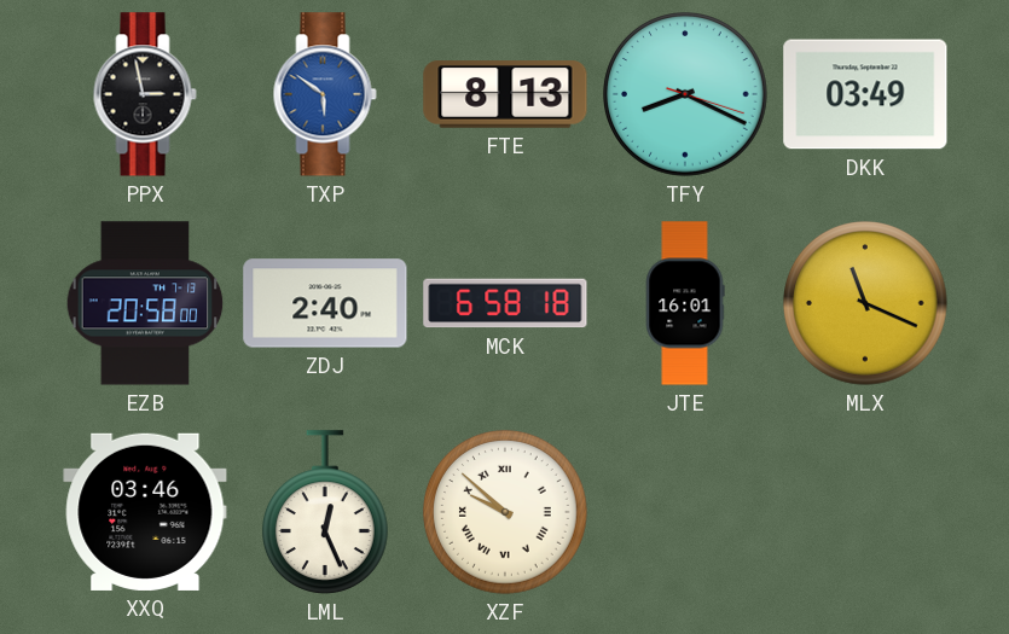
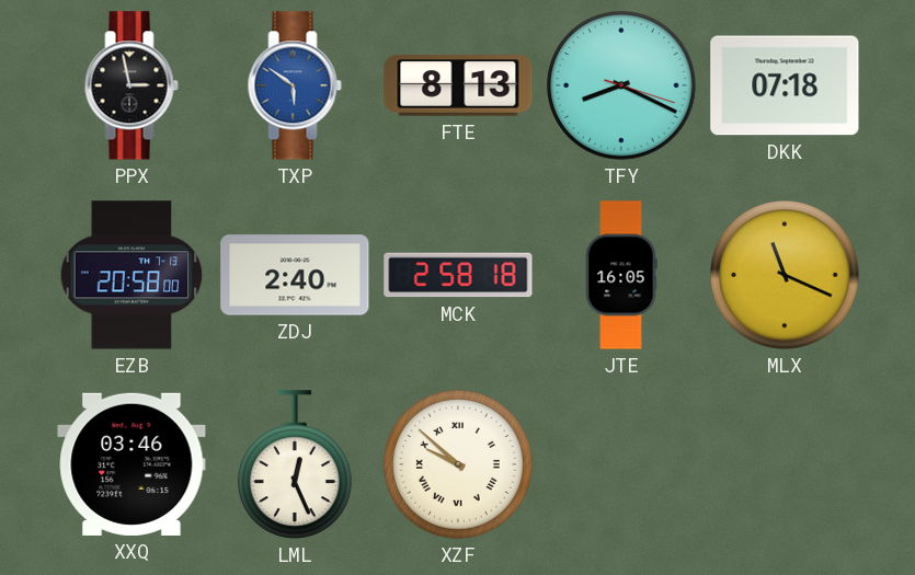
DKK: 03:49 -> 07:18
MCK: 6:58 -> 2:58
JTE: 16:01 -> 16:05
